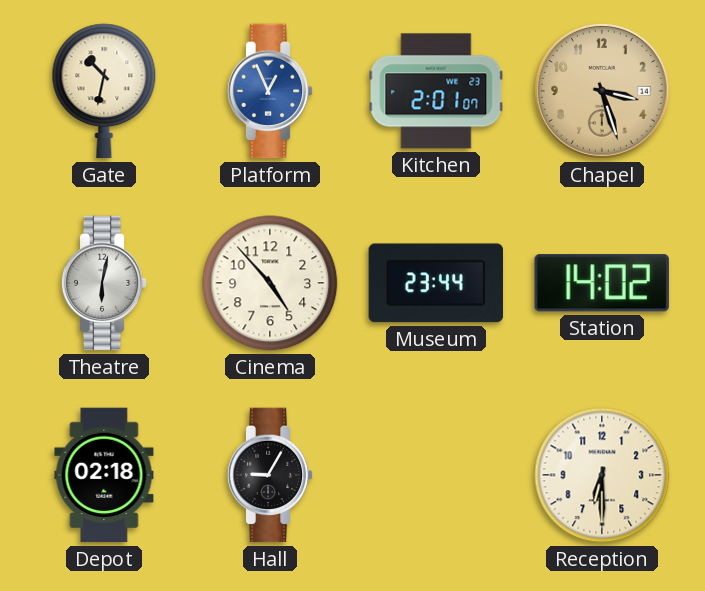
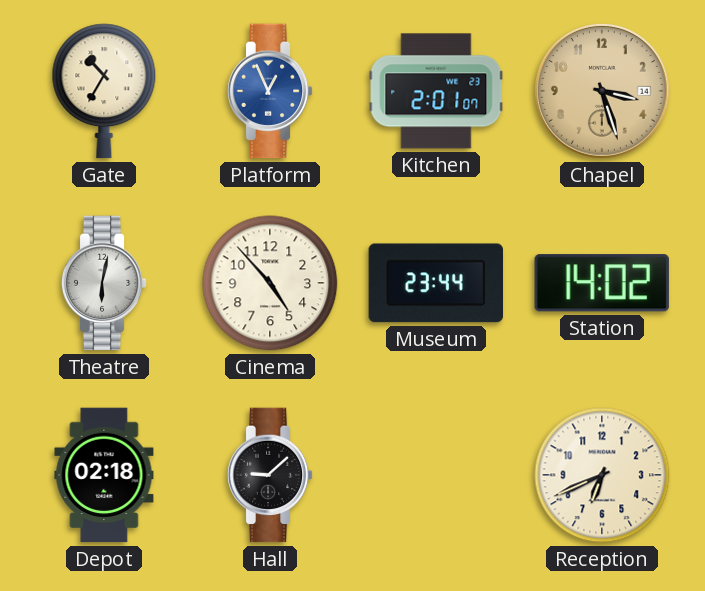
Gate: 10:32 -> 10:35
Hall: 9:05 -> 9:08
Reception: 6:30 -> 6:41
